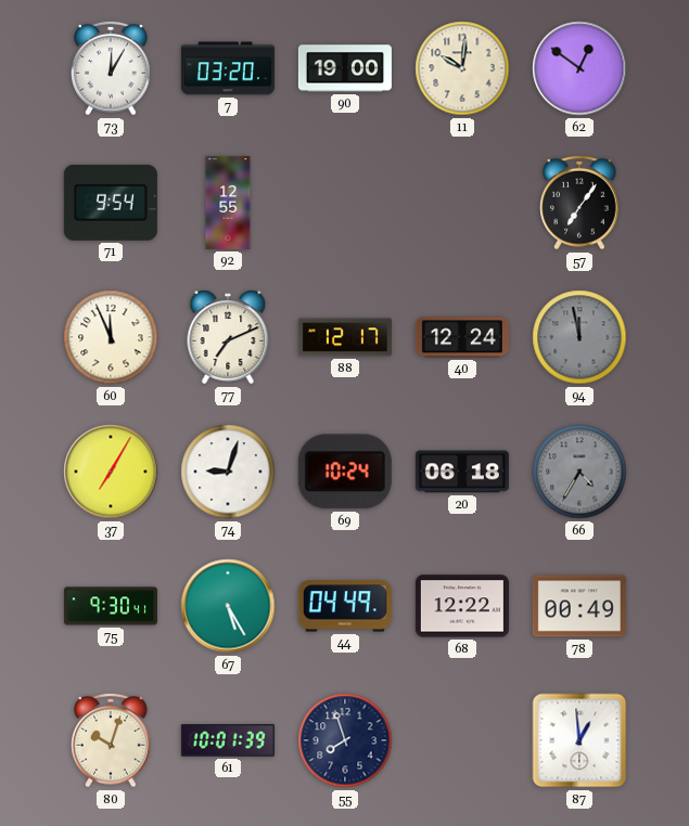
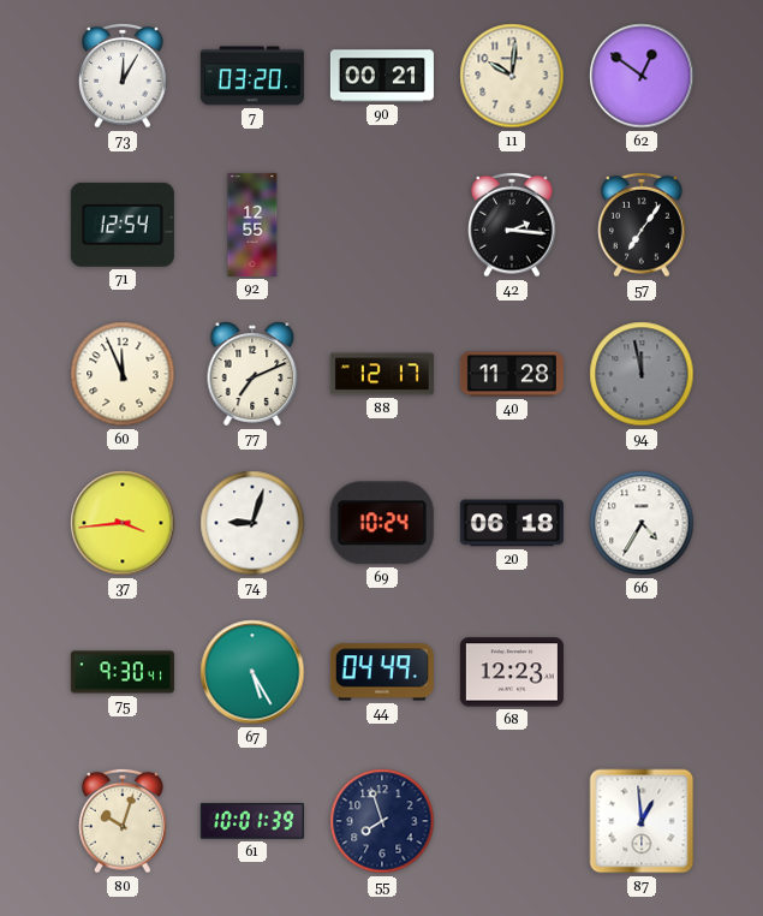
90: 19:00 -> 00:21
71: 9:54 -> 12:54
42: none -> 2:16
40: 12:24 -> 11:28
37: 7:05 -> 3:44
66 dial: grey -> white
68: 12:22 -> 12:23
78: 00:49 -> none
